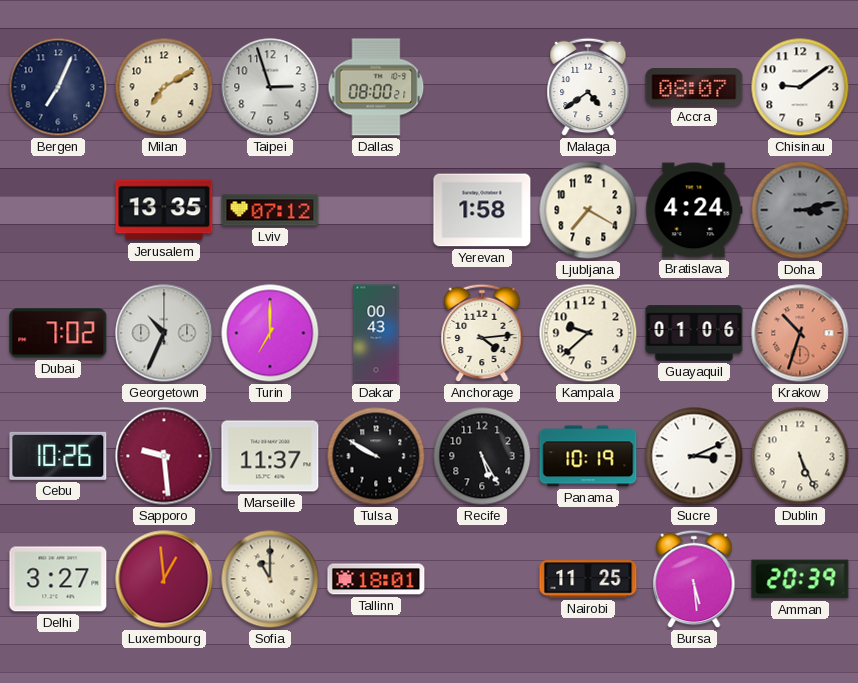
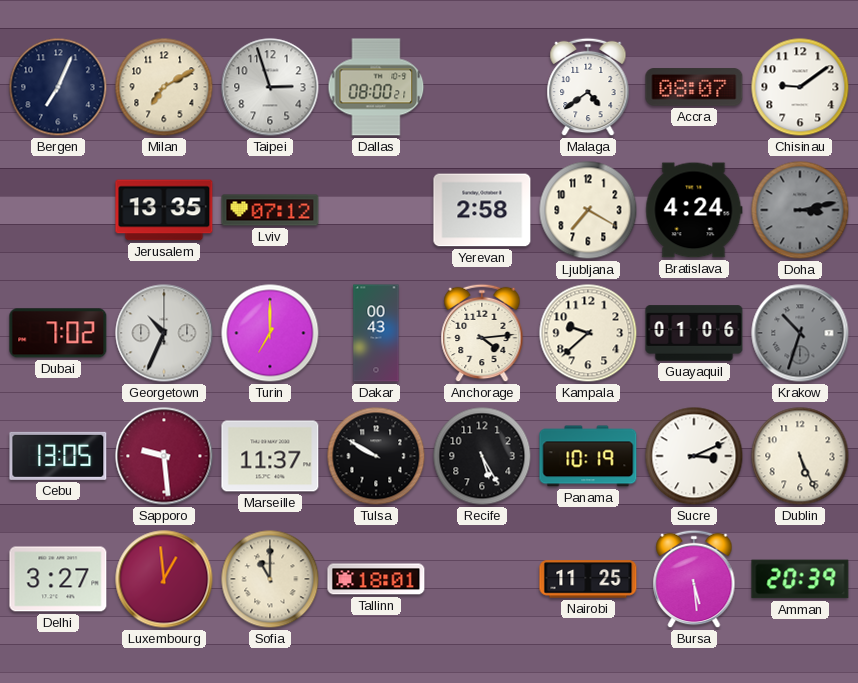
Yerevan: 1:58 -> 2:58
Krakow dial: salmon -> grey
Cebu: 10:26 -> 13:05
